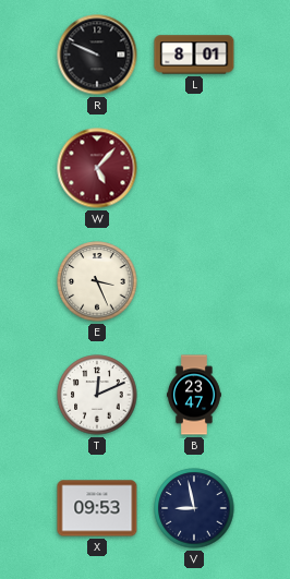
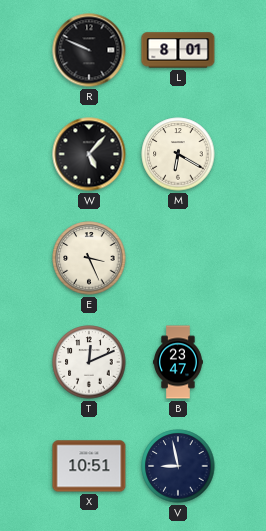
W dial: burgundy -> black
M: none -> 6:20
X: 09:53 -> 10:51
